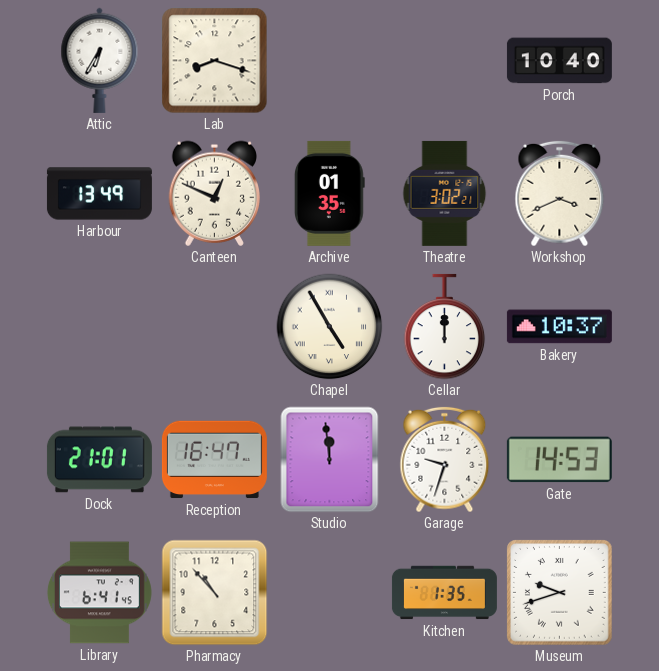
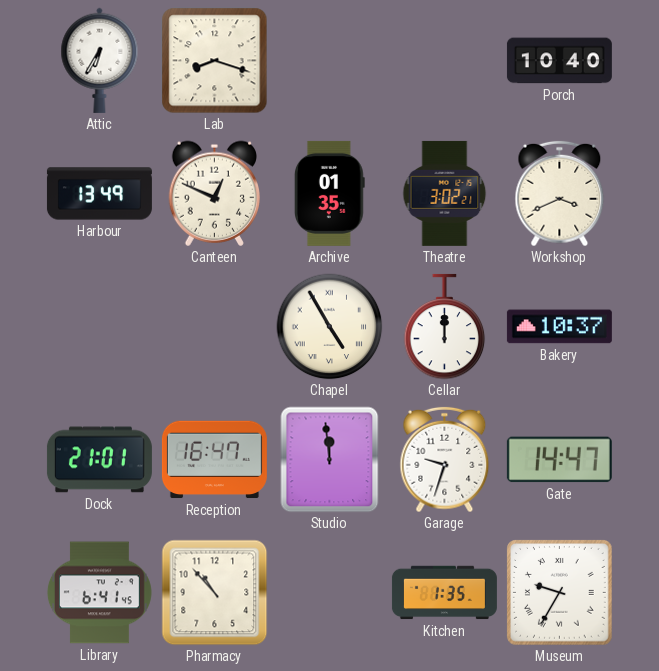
Gate: 14:53 -> 14:47
Museum: 9:42 -> 9:35
